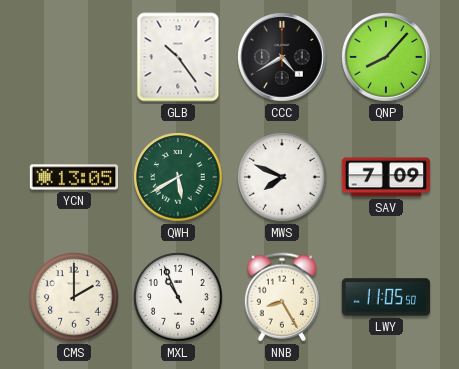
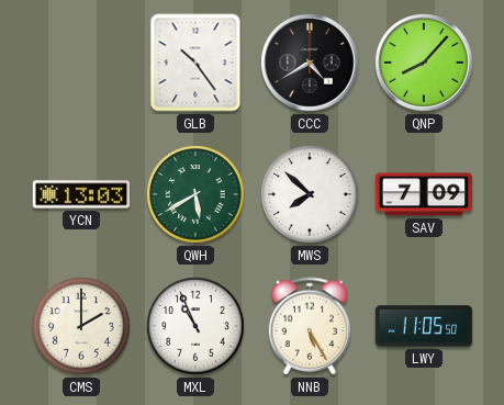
YCN: 13:05 -> 13:03
MWS: 7:49 -> 7:52
NNB: 8:25 -> 5:25
